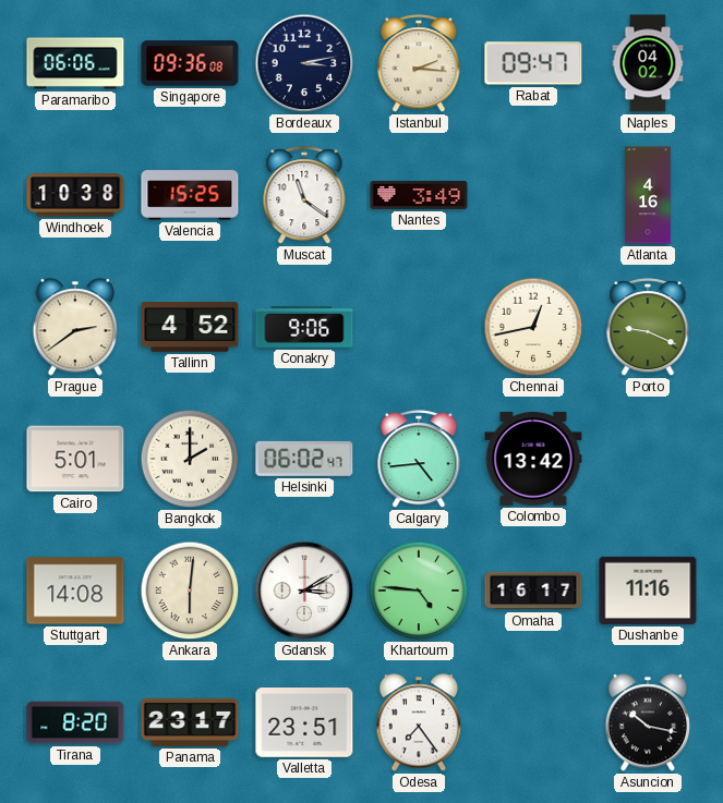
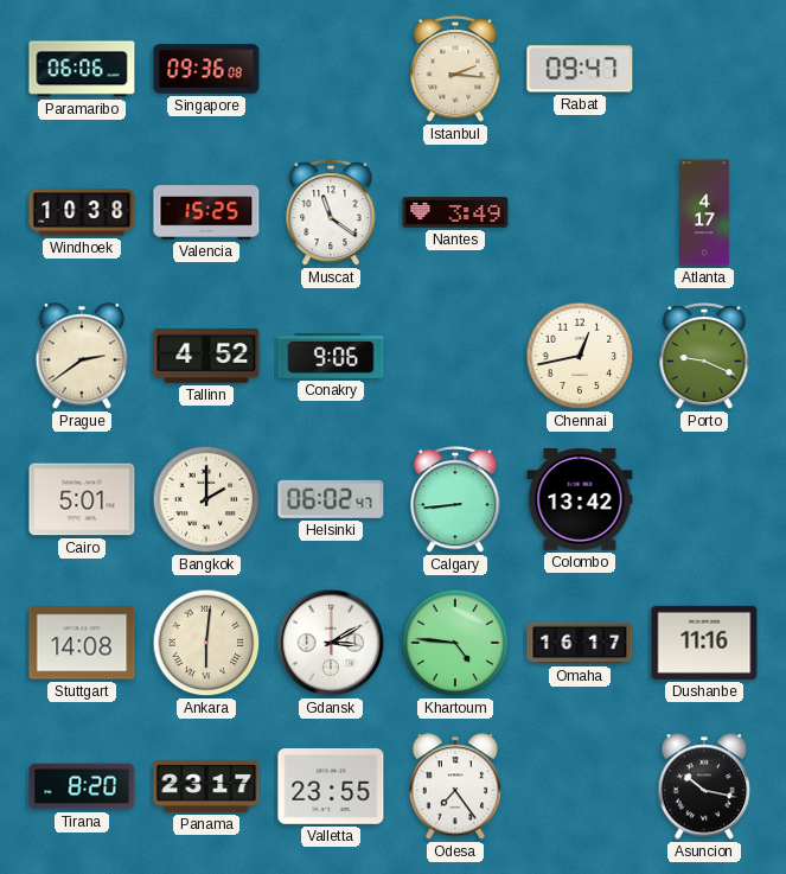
Bordeaux: 3:13 -> none
Naples: 04:02 -> none
Atlanta: 4:16 -> 4:17
Calgary: 4:44 -> 8:44
Valletta: 23:51 -> 23:55
